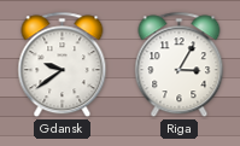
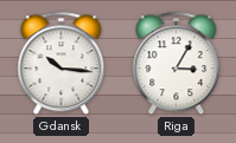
Gdansk: 9:39 -> 10:16
